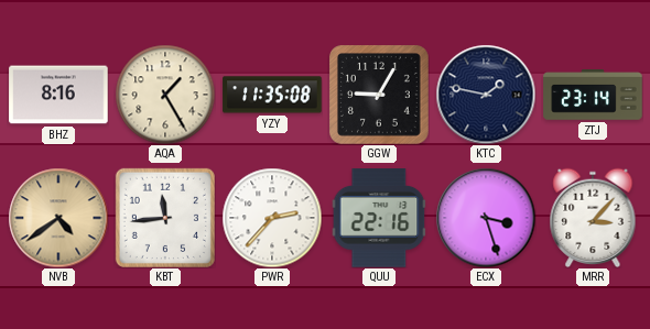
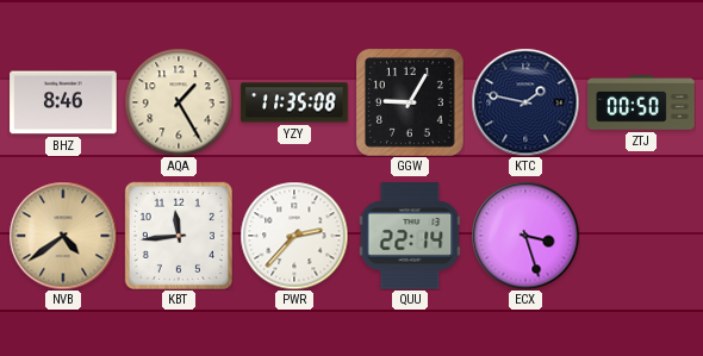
BHZ: 8:16 -> 8:46
ZTJ: 23:14 -> 00:50
QUU: 22:16 -> 22:14
MRR: 3:07 -> none
